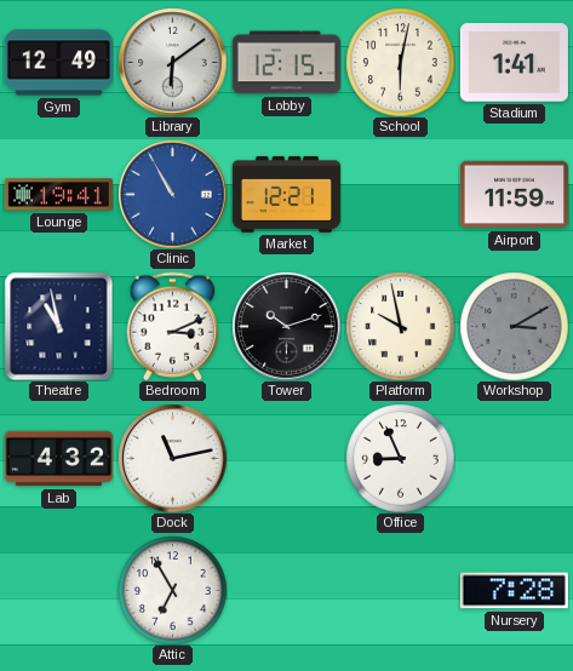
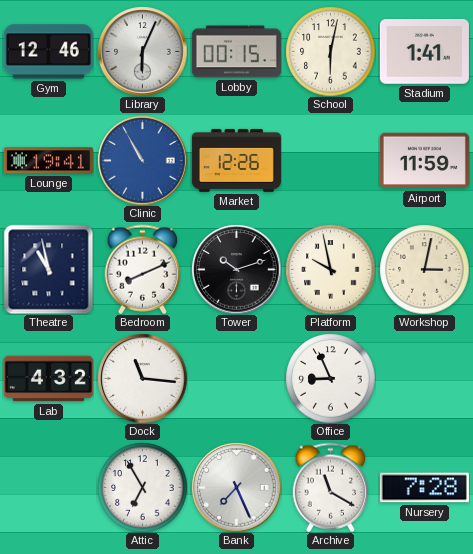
Gym: 12:49 -> 12:46
Library: 6:09 -> 6:04
Lobby: 12:15 -> 00:15
Market: 12:21 -> 12:26
Bedroom: 3:11 -> 8:11
Workshop: 3:10 -> 3:02
Workshop dial: grey -> cream
Dock: 11:13 -> 11:16
Bank: none -> 7:26
Archive: none -> 11:20
